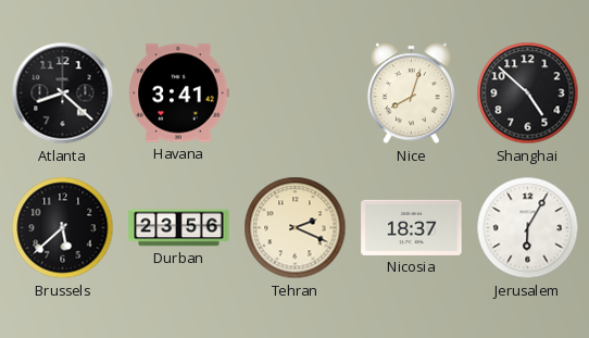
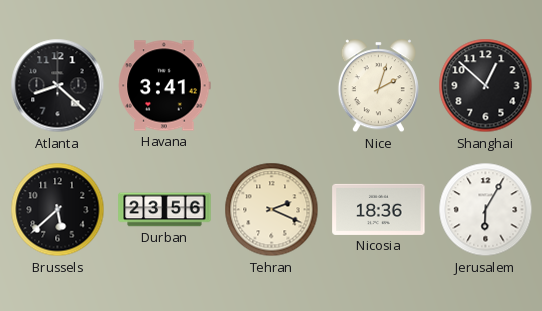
Nice: 8:03 -> 2:03
Shanghai: 4:52 -> 12:52
Nicosia: 18:37 -> 18:36
